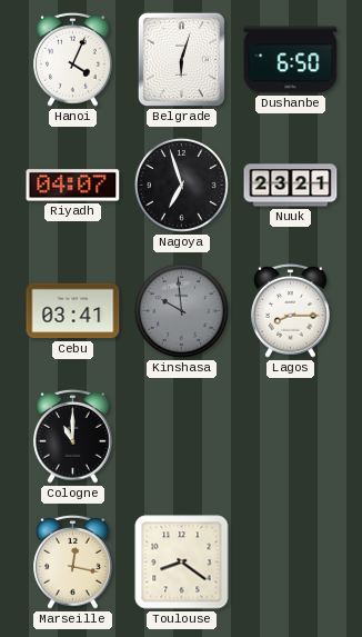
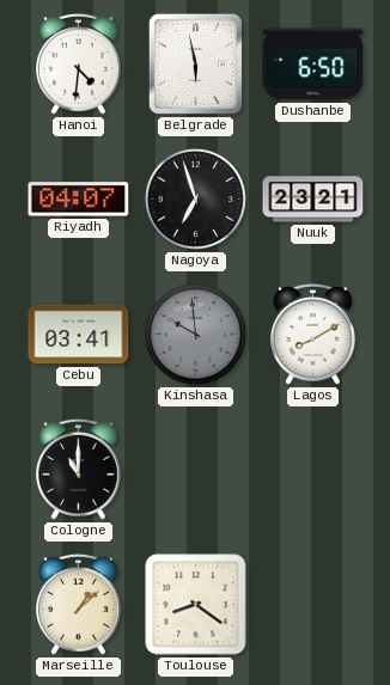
Hanoi: 4:04 -> 4:31
Belgrade: 6:03 -> 5:58
Lagos: 8:15 -> 8:10
Marseille: 12:17 -> 1:08
